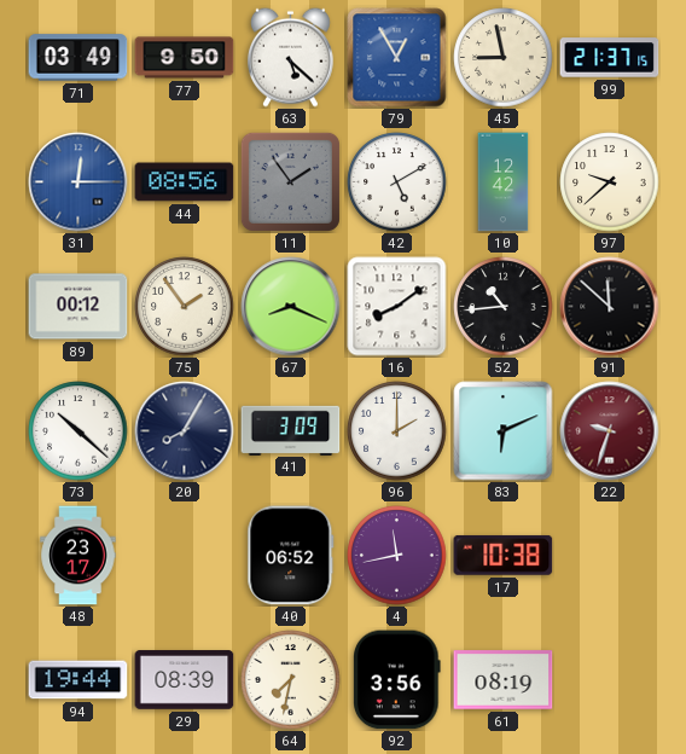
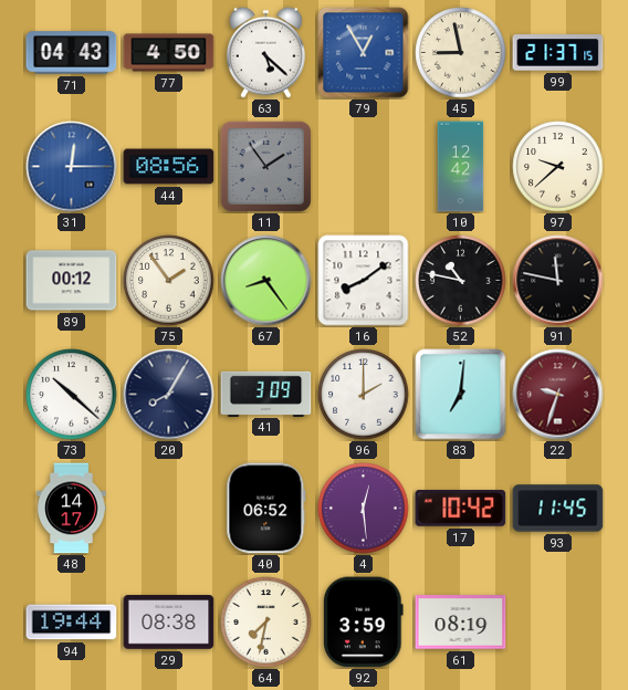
71: 03:49 -> 04:43
77: 9:50 -> 4:50
42: 5:10 -> none
67: 8:19 -> 8:24
52: 10:44 -> 10:47
91: 11:52 -> 11:47
83: 6:11 -> 7:01
48: 23:17 -> 14:17
4: 11:43 -> 12:29
17: 10:38 -> 10:42
93: none -> 11:45
29: 08:39 -> 08:38
92: 3:56 -> 3:59
